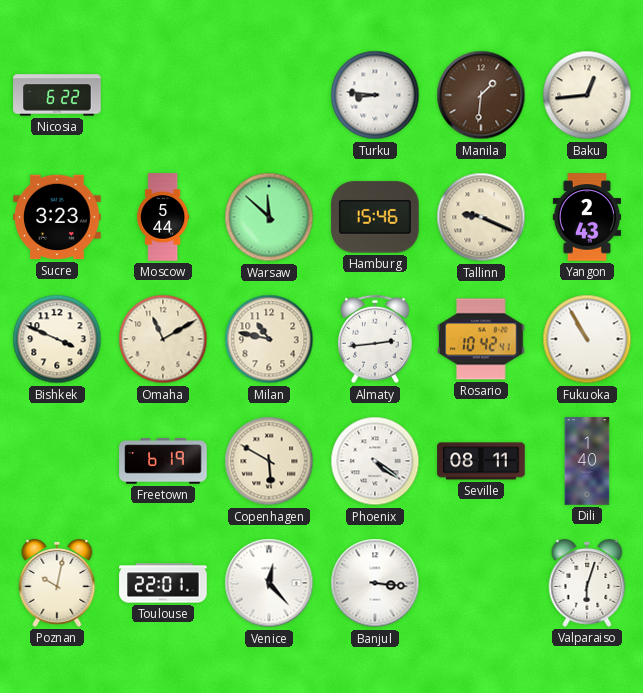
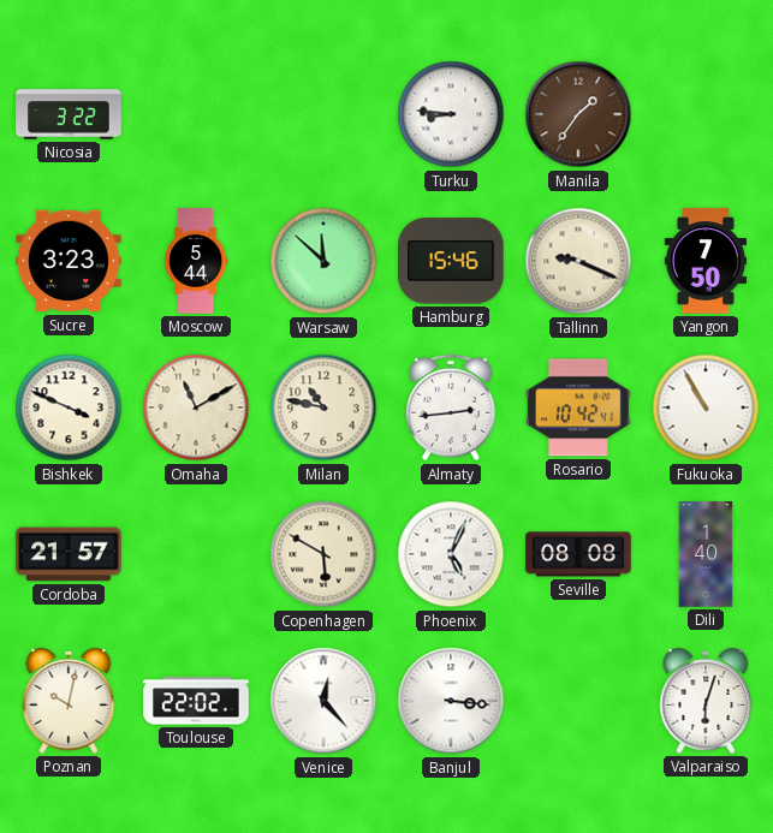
Nicosia: 6:22 -> 3:22
Manila: 1:31 -> 1:36
Baku: 12:44 -> none
Yangon: 2:43 -> 7:50
Cordoba: none -> 21:57
Freetown: 6:19 -> none
Phoenix: 4:21 -> 5:04
Seville: 08:11 -> 08:08
Toulouse: 22:01 -> 22:02
